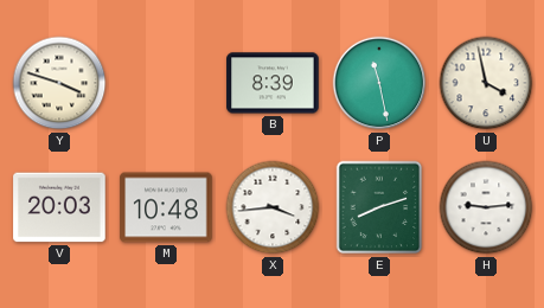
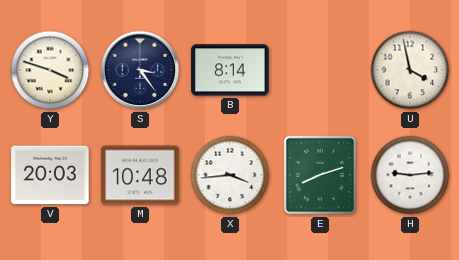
S: none -> 3:24
B: 8:39 -> 8:14
P: 11:28 -> none
